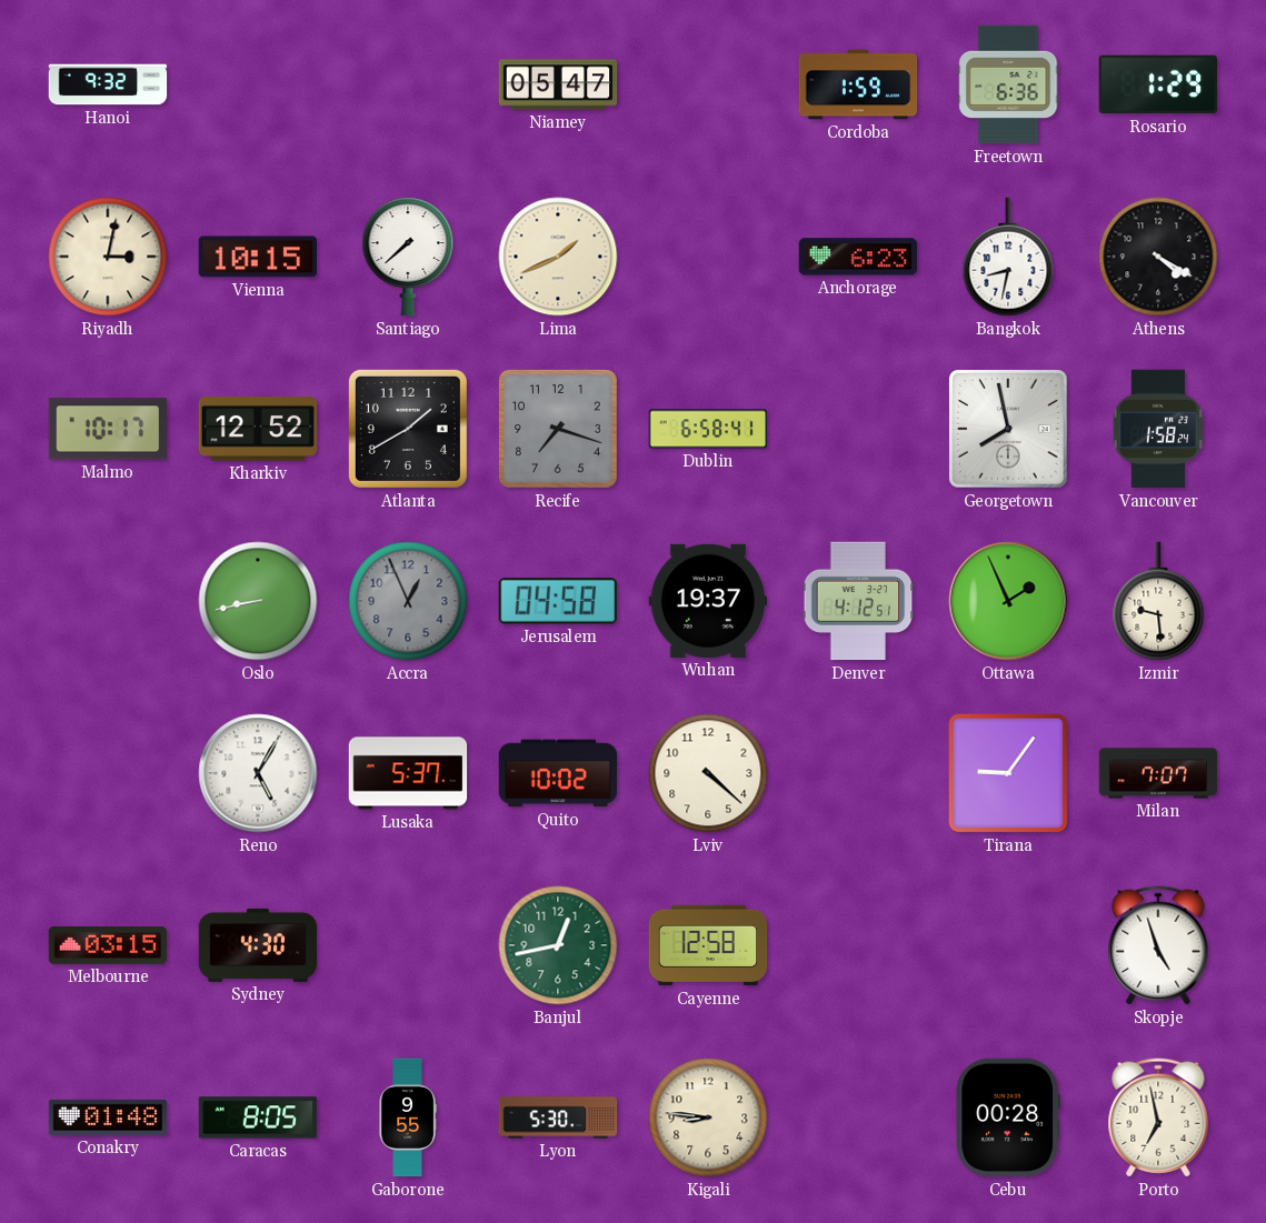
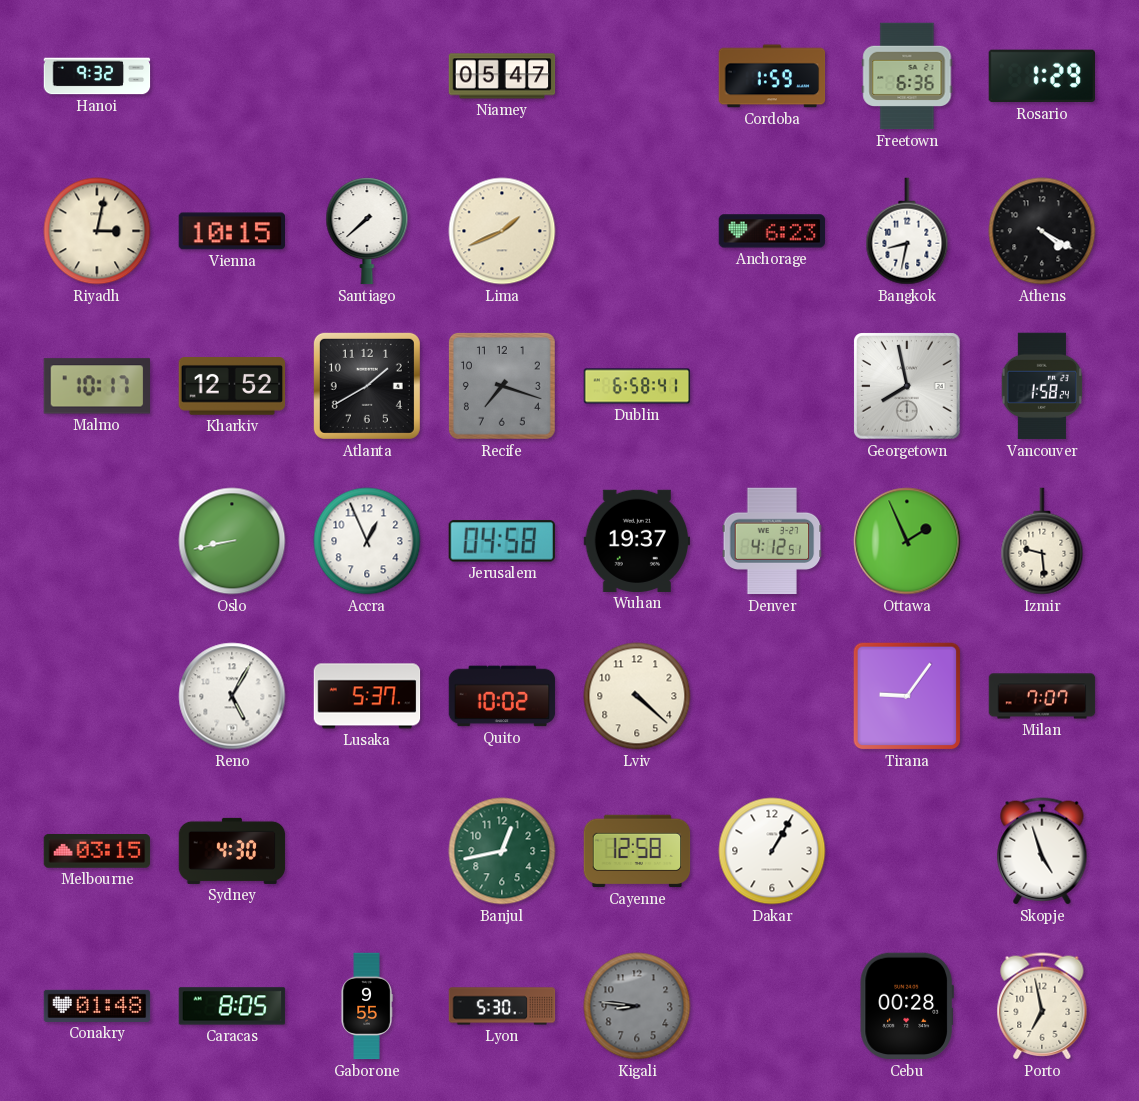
Accra dial: grey -> white
Dakar: none -> 1:05
Kigali dial: cream -> grey
